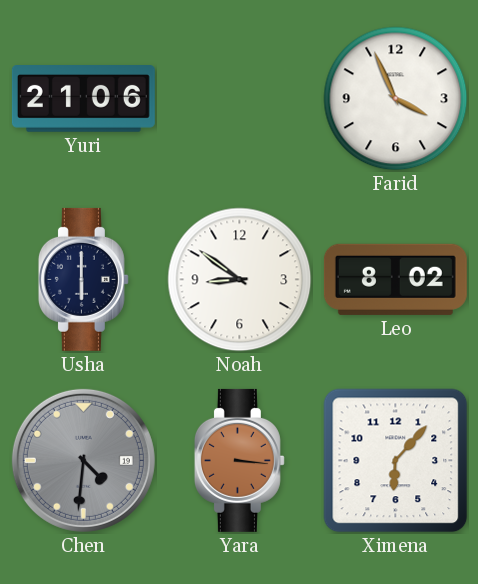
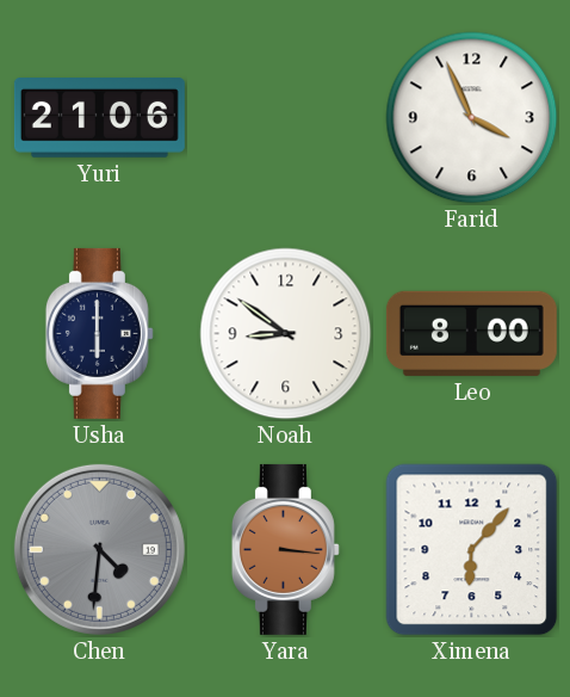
Leo: 8:02 -> 8:00
